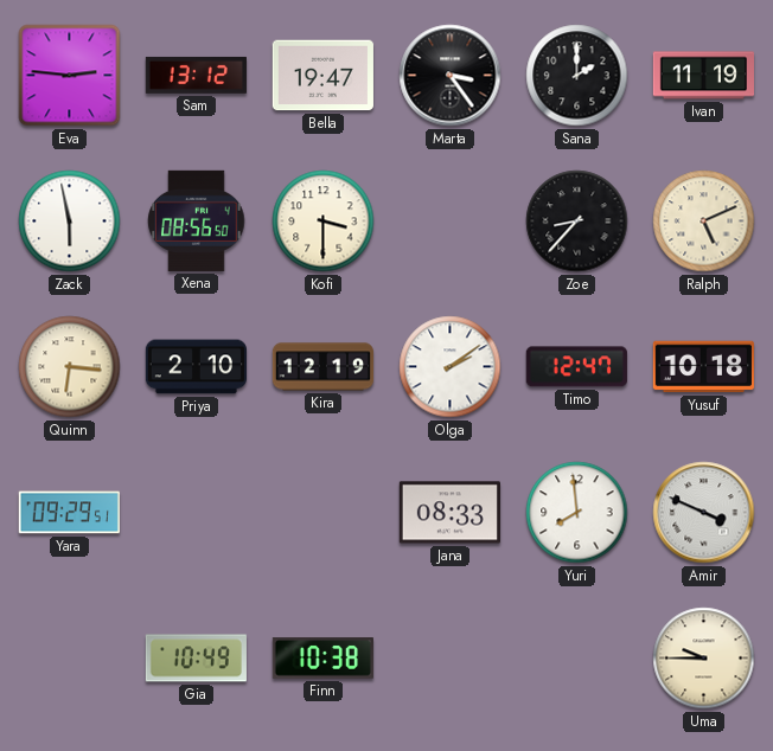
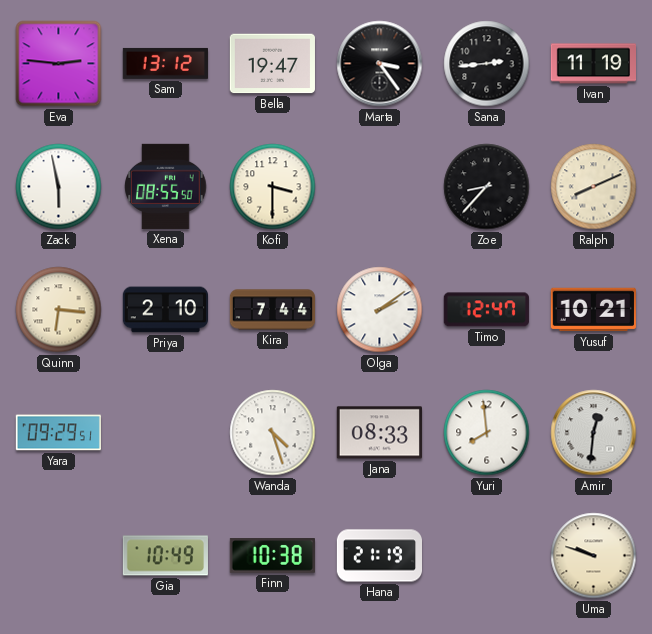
Sana: 2:00 -> 2:44
Xena: 08:56 -> 08:55
Ralph: 5:11 -> 8:11
Kira: 12:19 -> 7:44
Yusuf: 10:18 -> 10:21
Wanda: none -> 4:27
Amir: 3:49 -> 12:31
Hana: none -> 21:19
Uma: 9:45 -> 9:48
